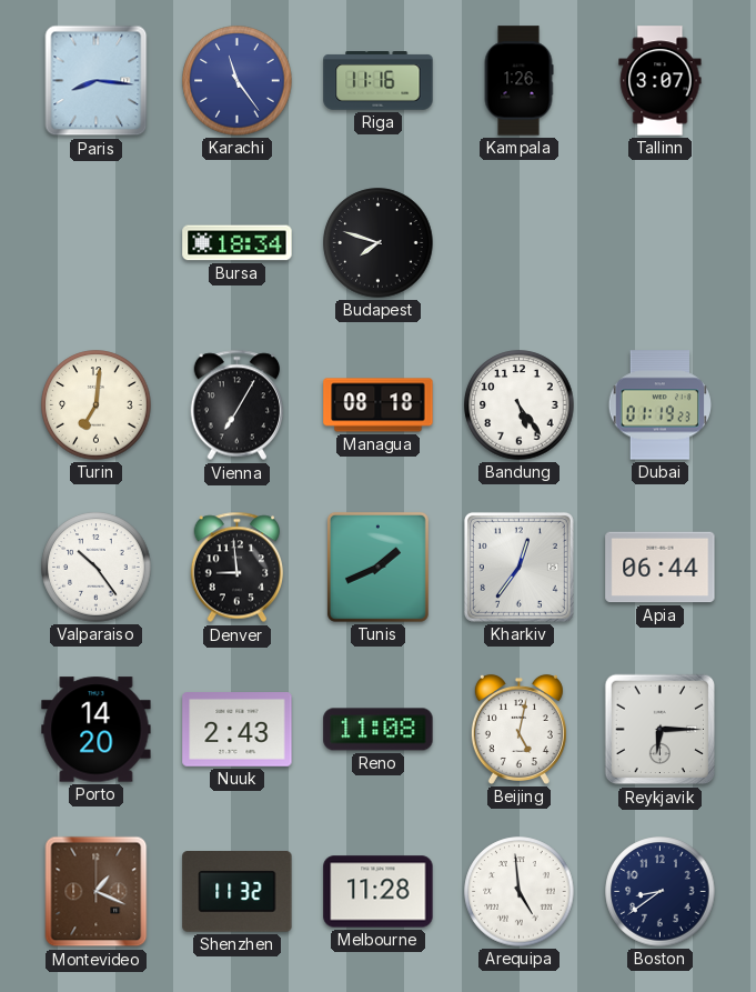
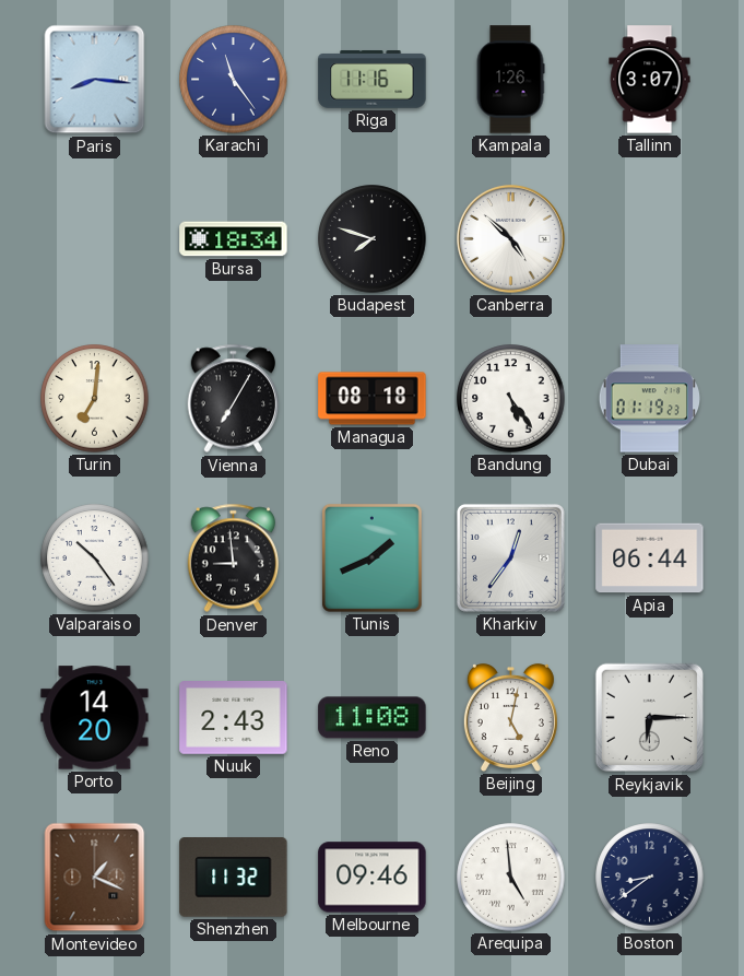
Canberra: none -> 4:52
Melbourne: 11:28 -> 09:46
